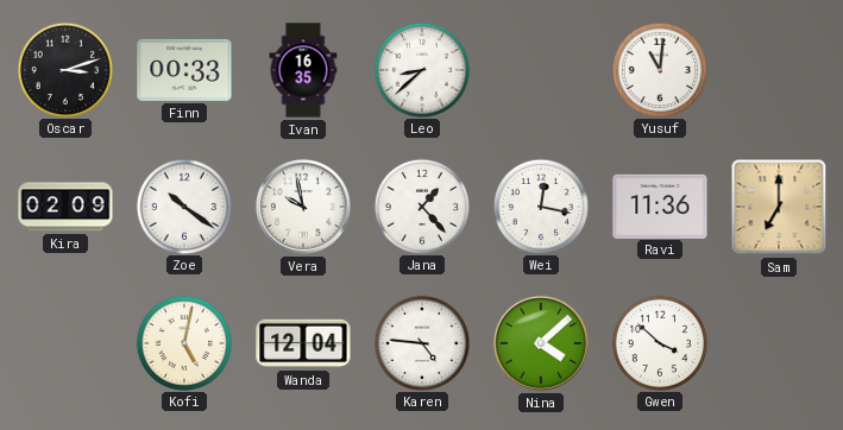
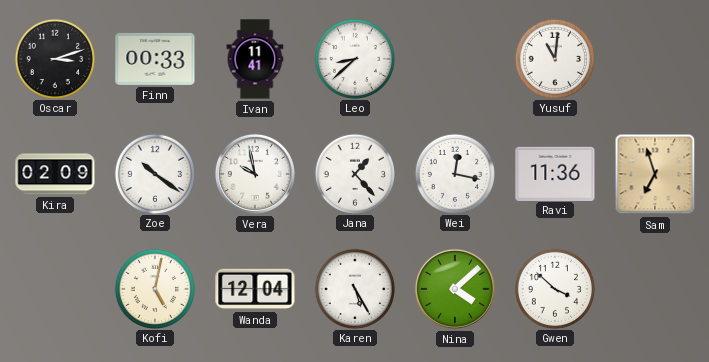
Ivan: 16:35 -> 11:41
Sam: 7:00 -> 6:57
Karen: 4:46 -> 5:25
